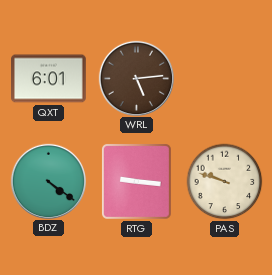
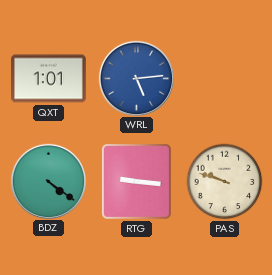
QXT: 6:01 -> 1:01
WRL dial: brown -> blue
